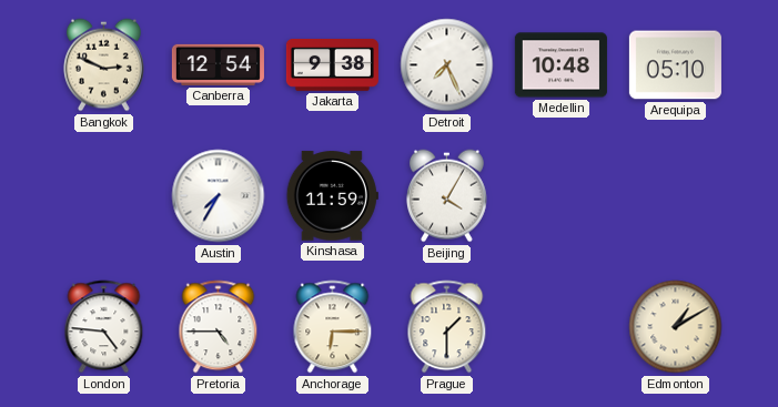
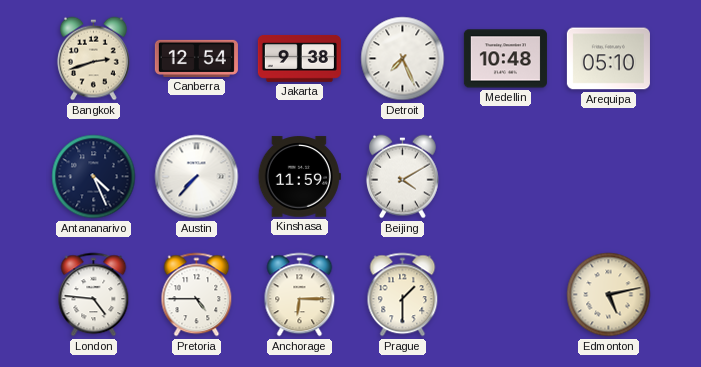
Bangkok: 2:49 -> 2:42
Antananarivo: none -> 4:26
Austin: 7:35 -> 7:37
Beijing: 4:05 -> 4:10
Edmonton: 1:10 -> 5:13
